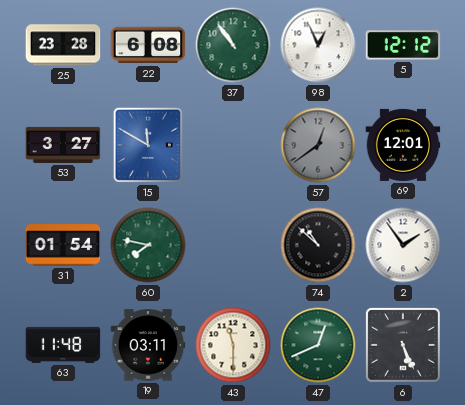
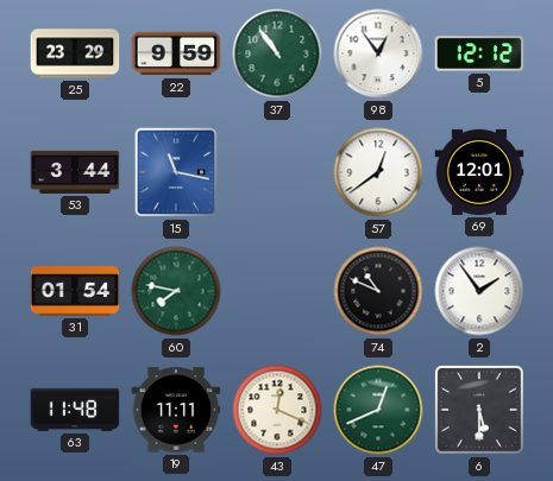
25: 23:28 -> 23:29
22: 6:08 -> 9:59
98: 12:56 -> 12:54
53: 3:27 -> 3:44
15: 11:50 -> 11:17
57 dial: grey -> white
74: 10:52 -> 10:49
19: 03:11 -> 11:11
43: 11:30 -> 12:19
6: 5:26 -> 5:30
